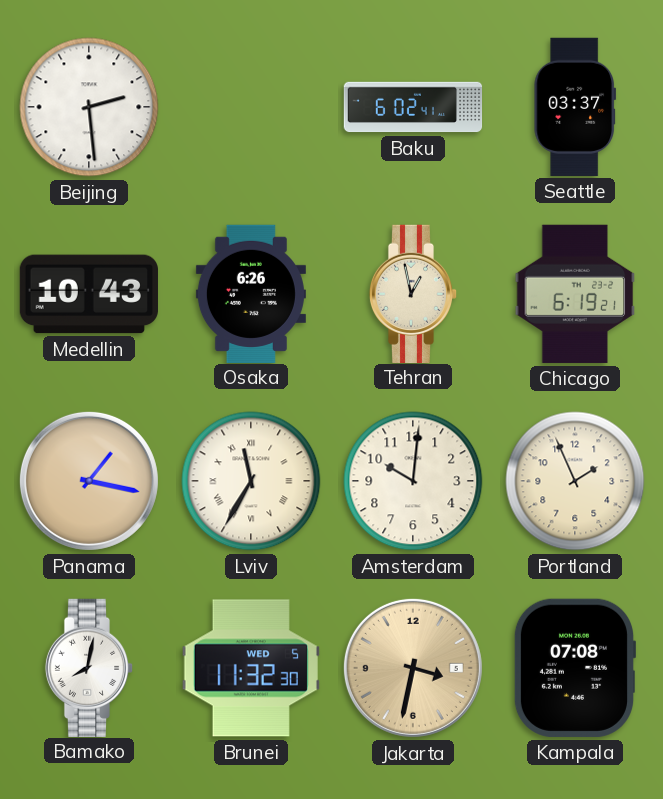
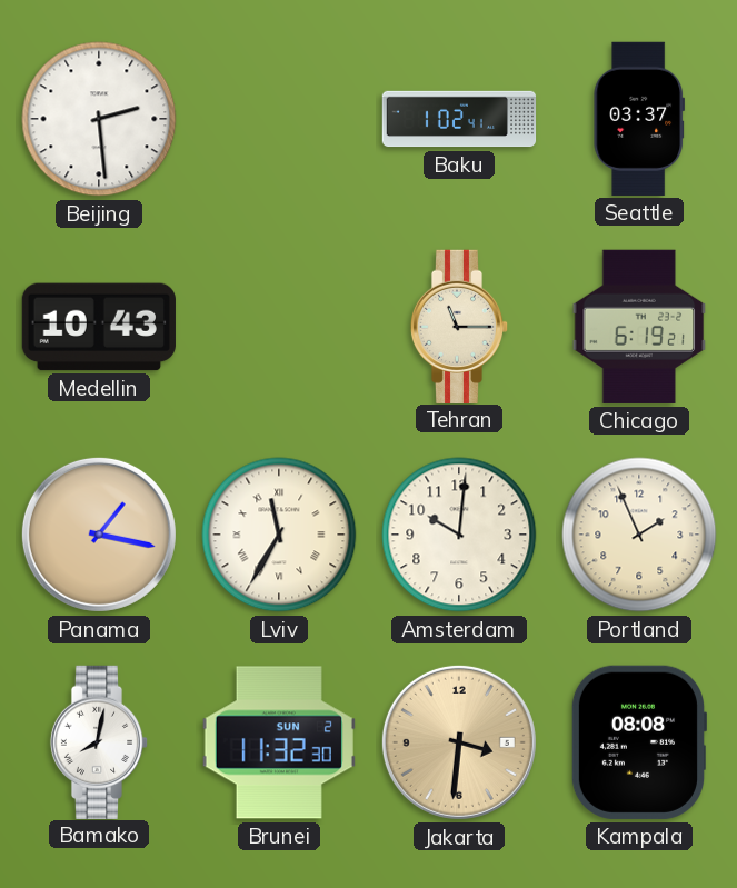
Baku: 6:02 -> 1:02
Osaka: 6:26 -> none
Tehran: 12:58 -> 11:15
Brunei date: WED 5 -> SUN 2
Jakarta: 3:32 -> 3:31
Kampala: 07:08 -> 08:08
